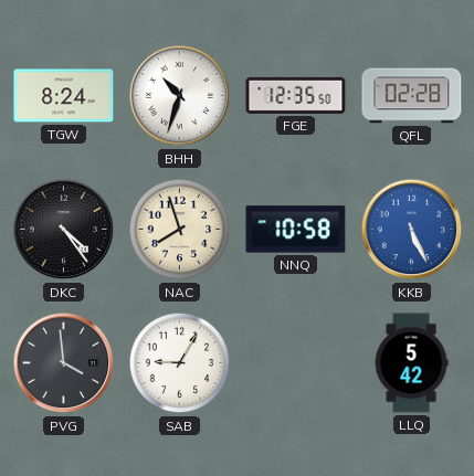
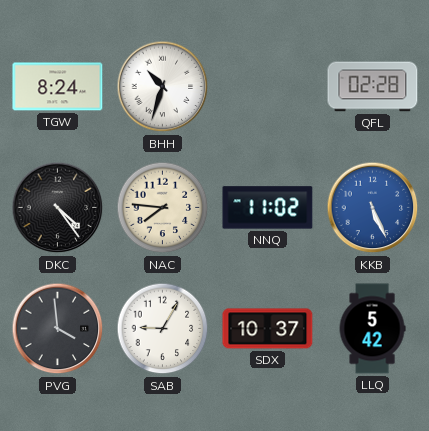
FGE: 12:35 -> none
NAC: 7:57 -> 7:46
NNQ: 10:58 -> 11:02
SDX: none -> 10:37
